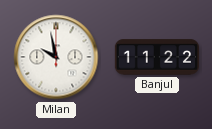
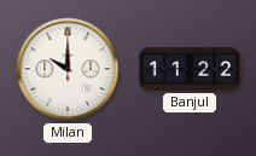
Milan: 9:58 -> 10:00
